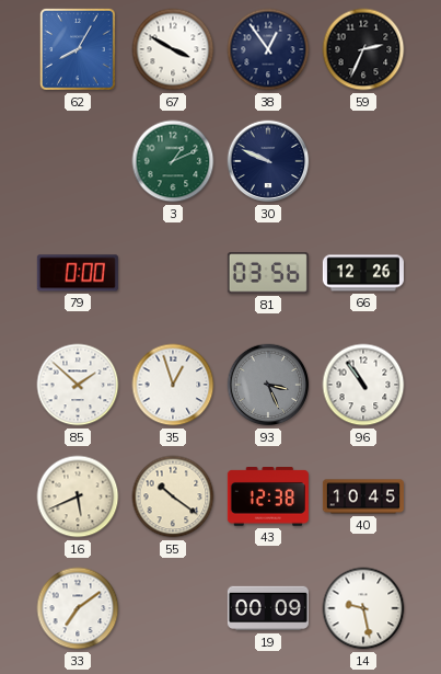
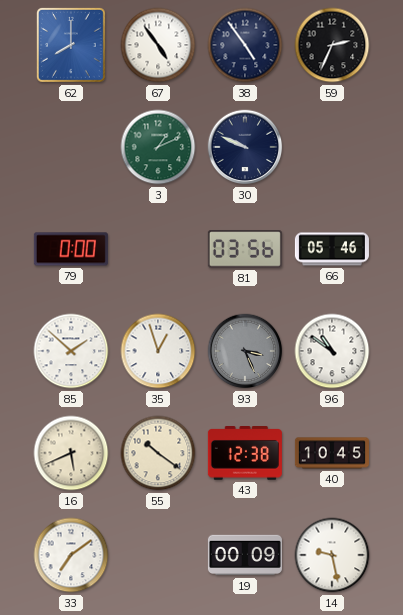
62: 8:05 -> 8:00
67: 3:50 -> 4:54
38: 12:54 -> 4:54
66: 12:26 -> 05:46
96: 10:54 -> 10:51
